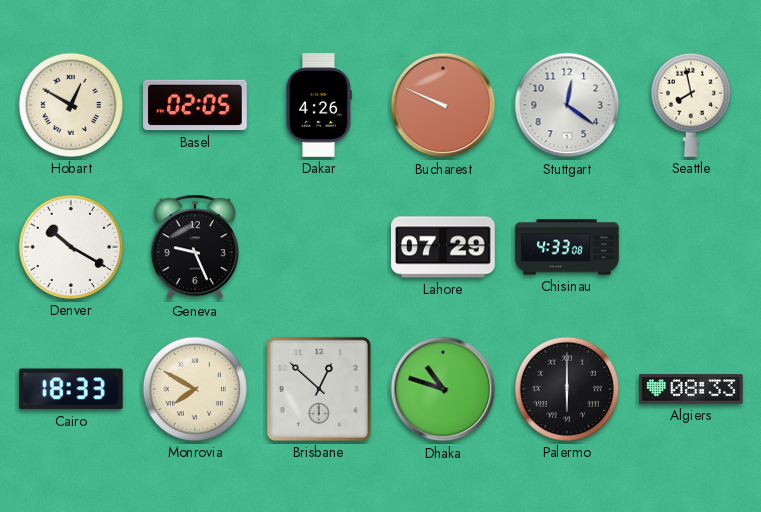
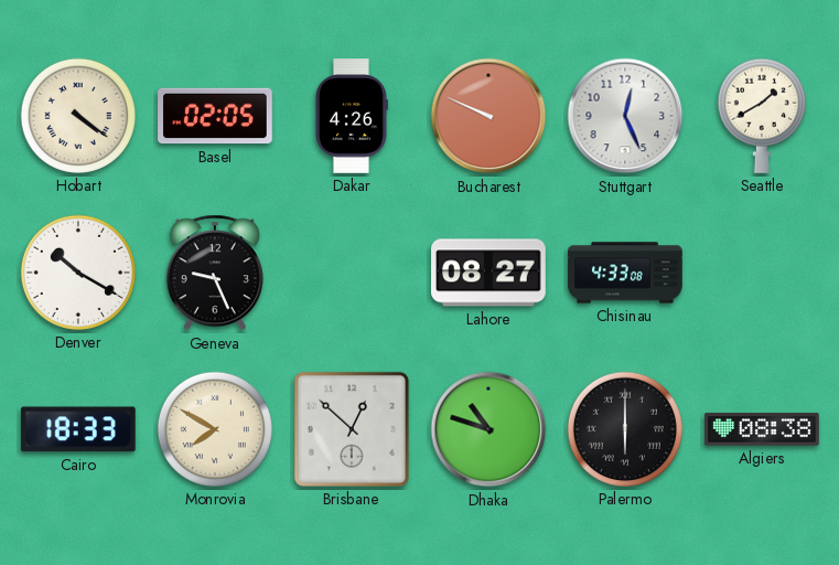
Hobart: 12:50 -> 4:21
Stuttgart: 12:21 -> 12:26
Seattle: 7:58 -> 1:40
Lahore: 07:29 -> 08:27
Algiers: 08:33 -> 08:38
